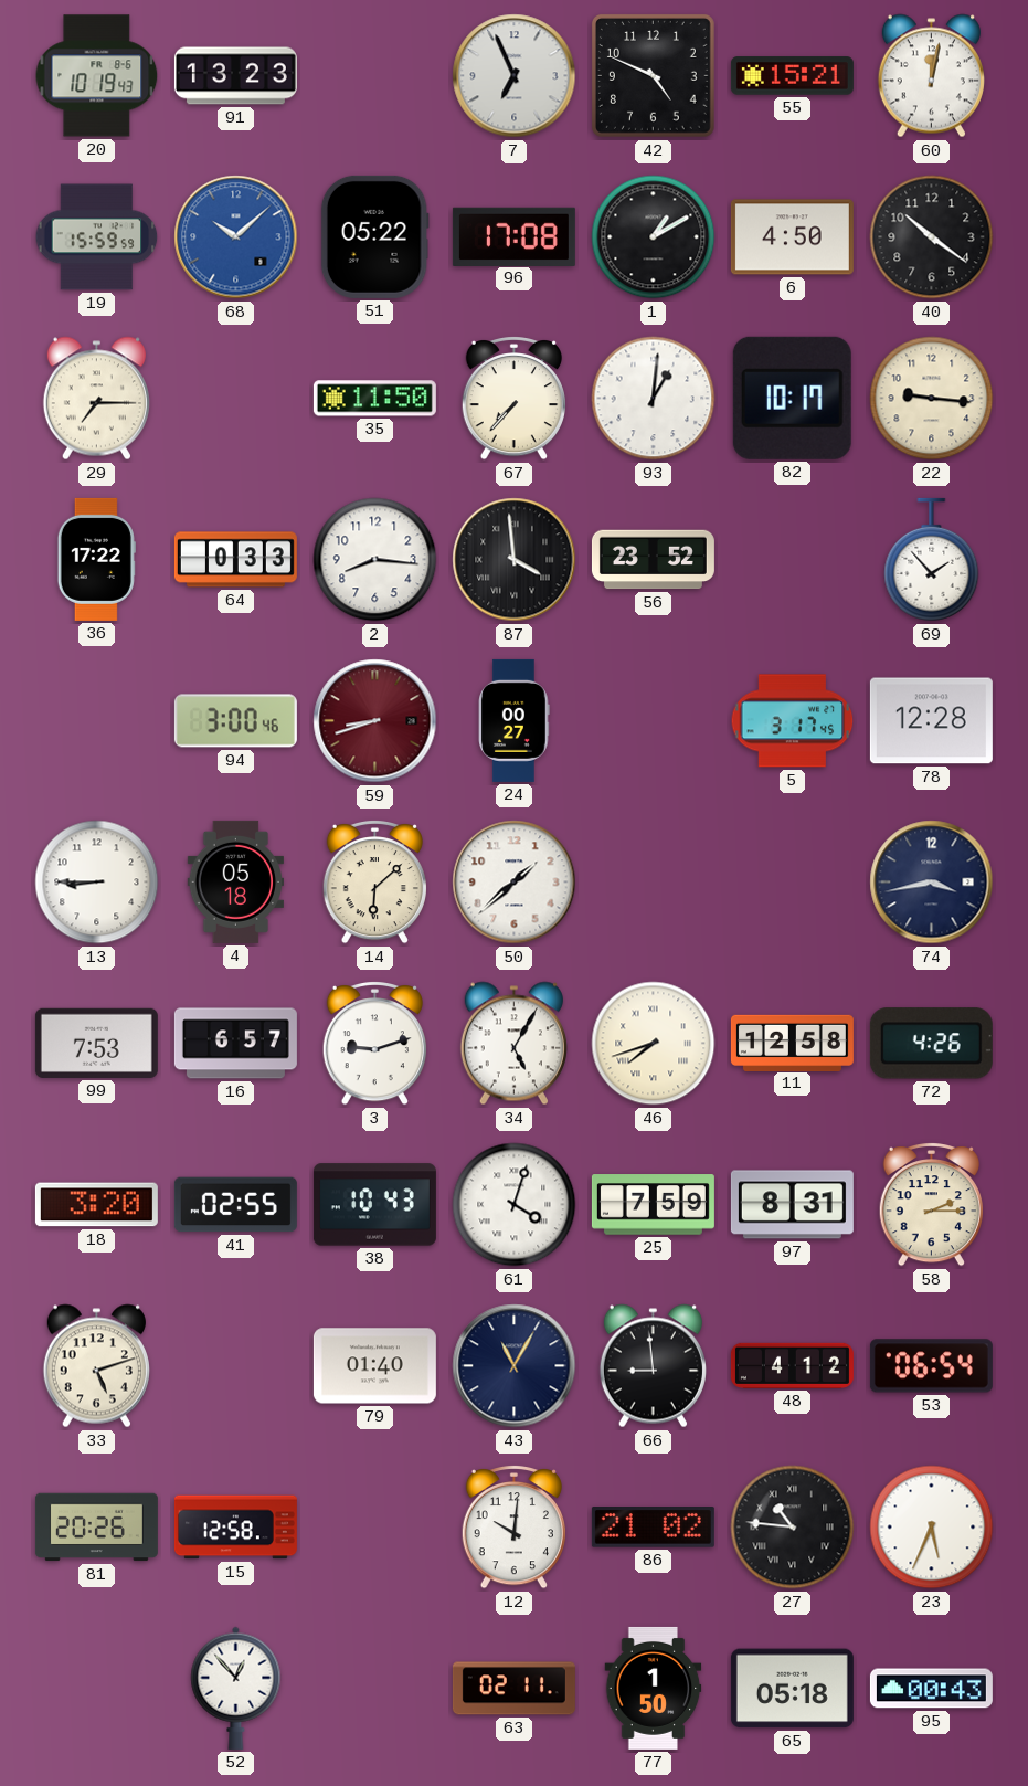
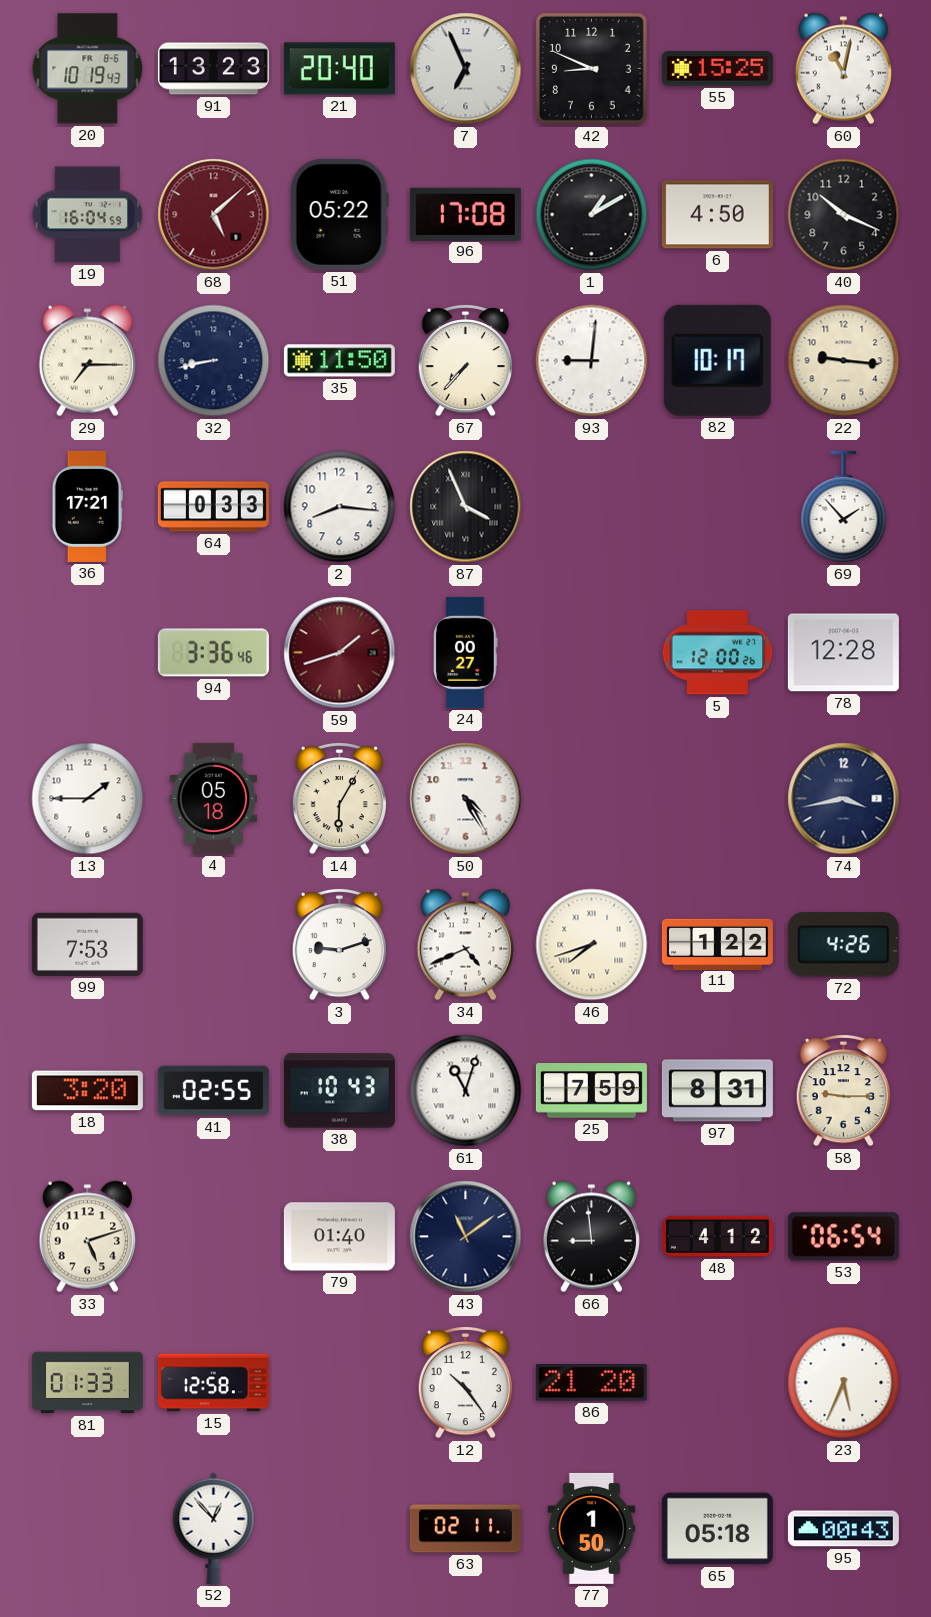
21: none -> 20:40
42: 4:49 -> 8:49
55: 15:21 -> 15:25
60: 12:02 -> 11:02
19: 15:59 -> 16:04
68: 10:08 -> 5:08
68 dial: blue -> burgundy
40: 10:21 -> 10:19
32: none -> 8:43
93: 1:01 -> 9:01
36: 17:22 -> 17:21
87: 3:59 -> 3:56
56: 23:52 -> none
94: 3:00 -> 3:36
59: 8:42 -> 1:42
5: 3:17 -> 12:00
13: 8:45 -> 1:45
14: 6:08 -> 6:05
50: 1:38 -> 4:25
16: 6:57 -> none
34: 5:05 -> 4:41
11: 12:58 -> 1:22
61: 4:03 -> 11:03
58: 2:15 -> 9:15
43: 11:05 -> 11:09
81: 20:26 -> 01:33
12: 10:01 -> 10:24
86: 21:02 -> 21:20
27: 10:46 -> none
